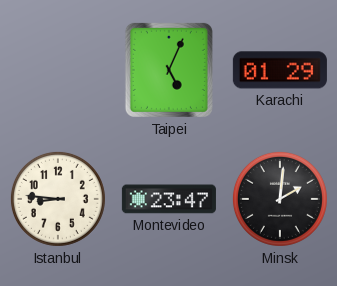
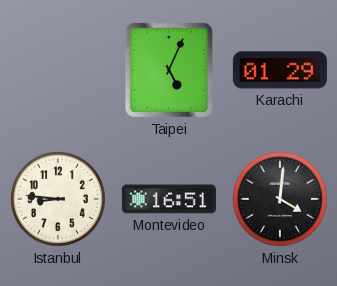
Montevideo: 23:47 -> 16:51
Minsk: 2:01 -> 4:01
